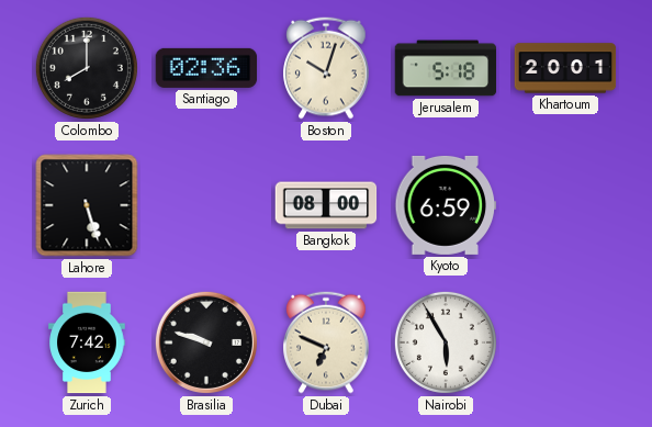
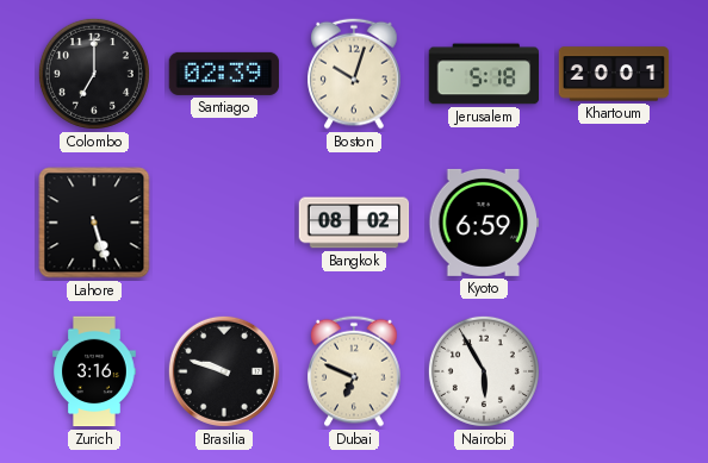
Colombo: 8:00 -> 7:00
Santiago: 02:36 -> 02:39
Bangkok: 08:00 -> 08:02
Zurich: 7:42 -> 3:16
